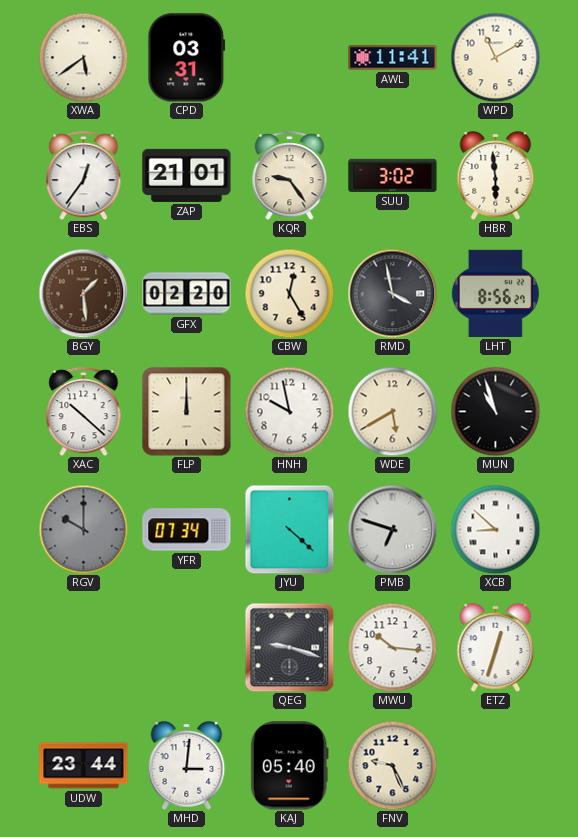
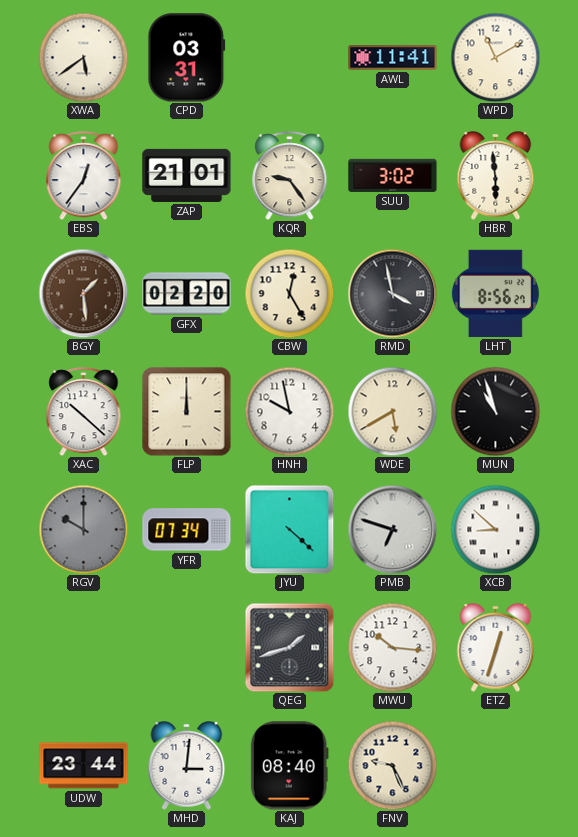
QEG: 9:18 -> 1:42
KAJ: 05:40 -> 08:40
